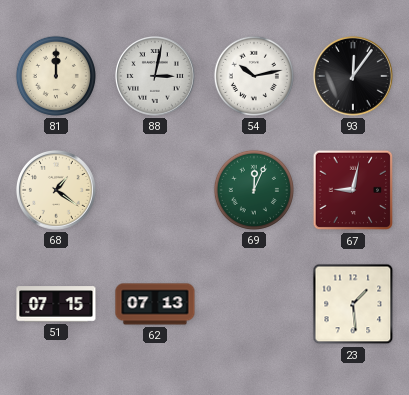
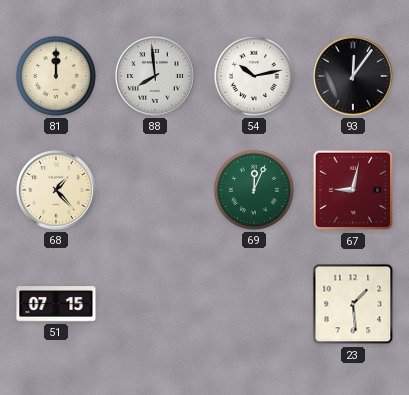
88: 3:02 -> 7:59
68: 1:21 -> 1:23
62: 07:13 -> none
